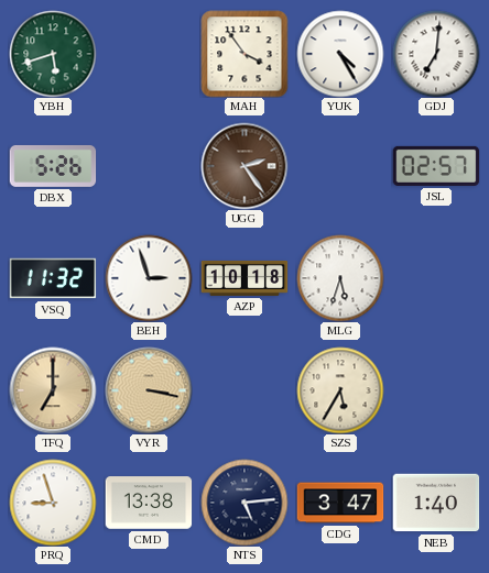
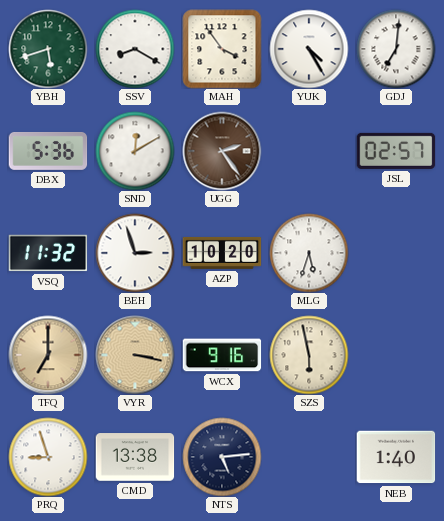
SSV: none -> 8:20
DBX: 5:26 -> 5:36
SND: none -> 12:10
AZP: 10:18 -> 10:20
WCX: none -> 9:16
SZS: 5:35 -> 5:58
CDG: 3:47 -> none
